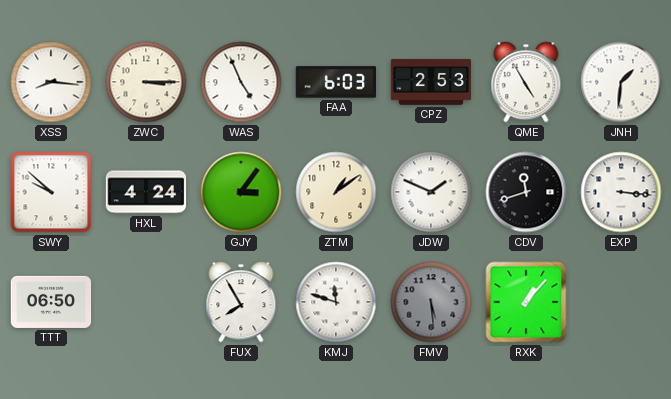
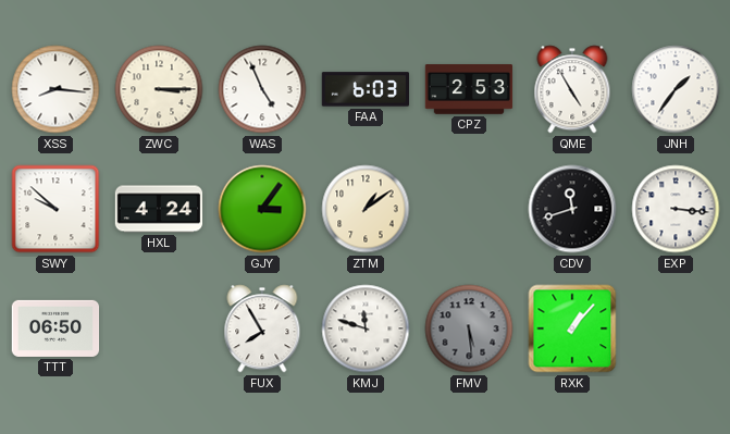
JNH: 1:31 -> 1:36
JDW: 1:49 -> none
